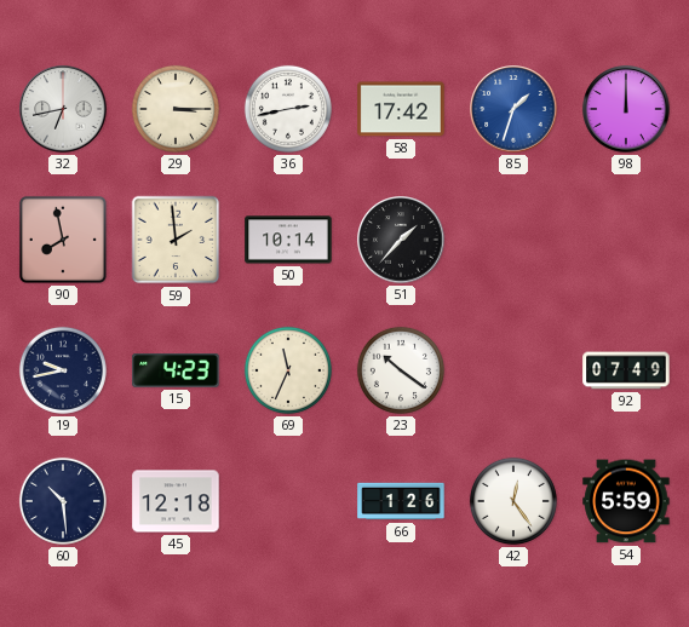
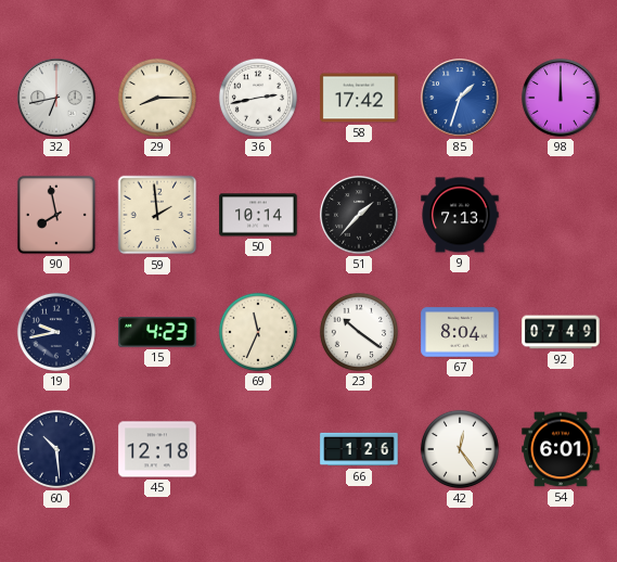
29: 3:15 -> 8:15
9: none -> 7:13
67: none -> 8:04
54: 5:59 -> 6:01
